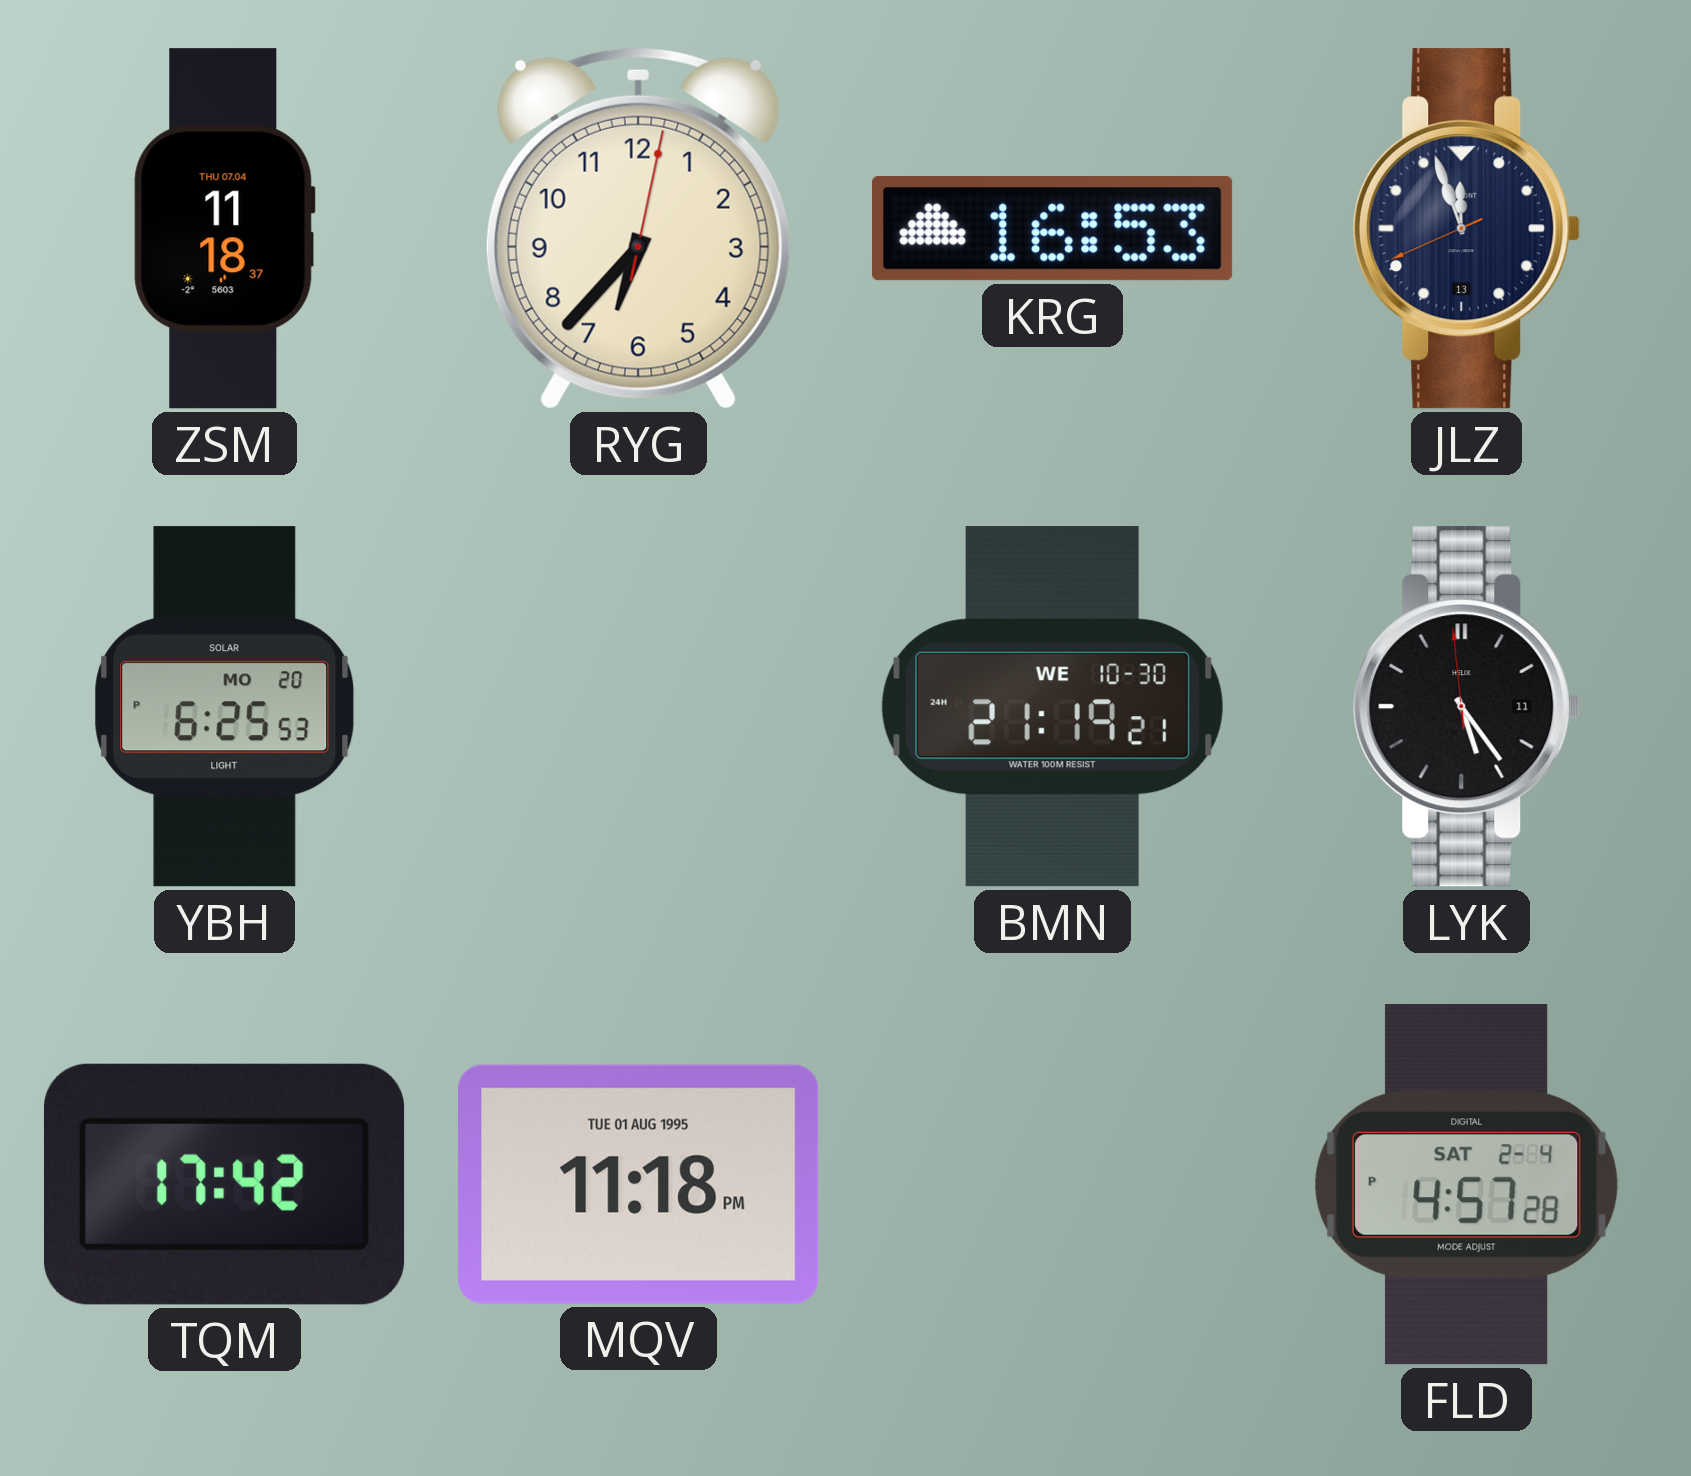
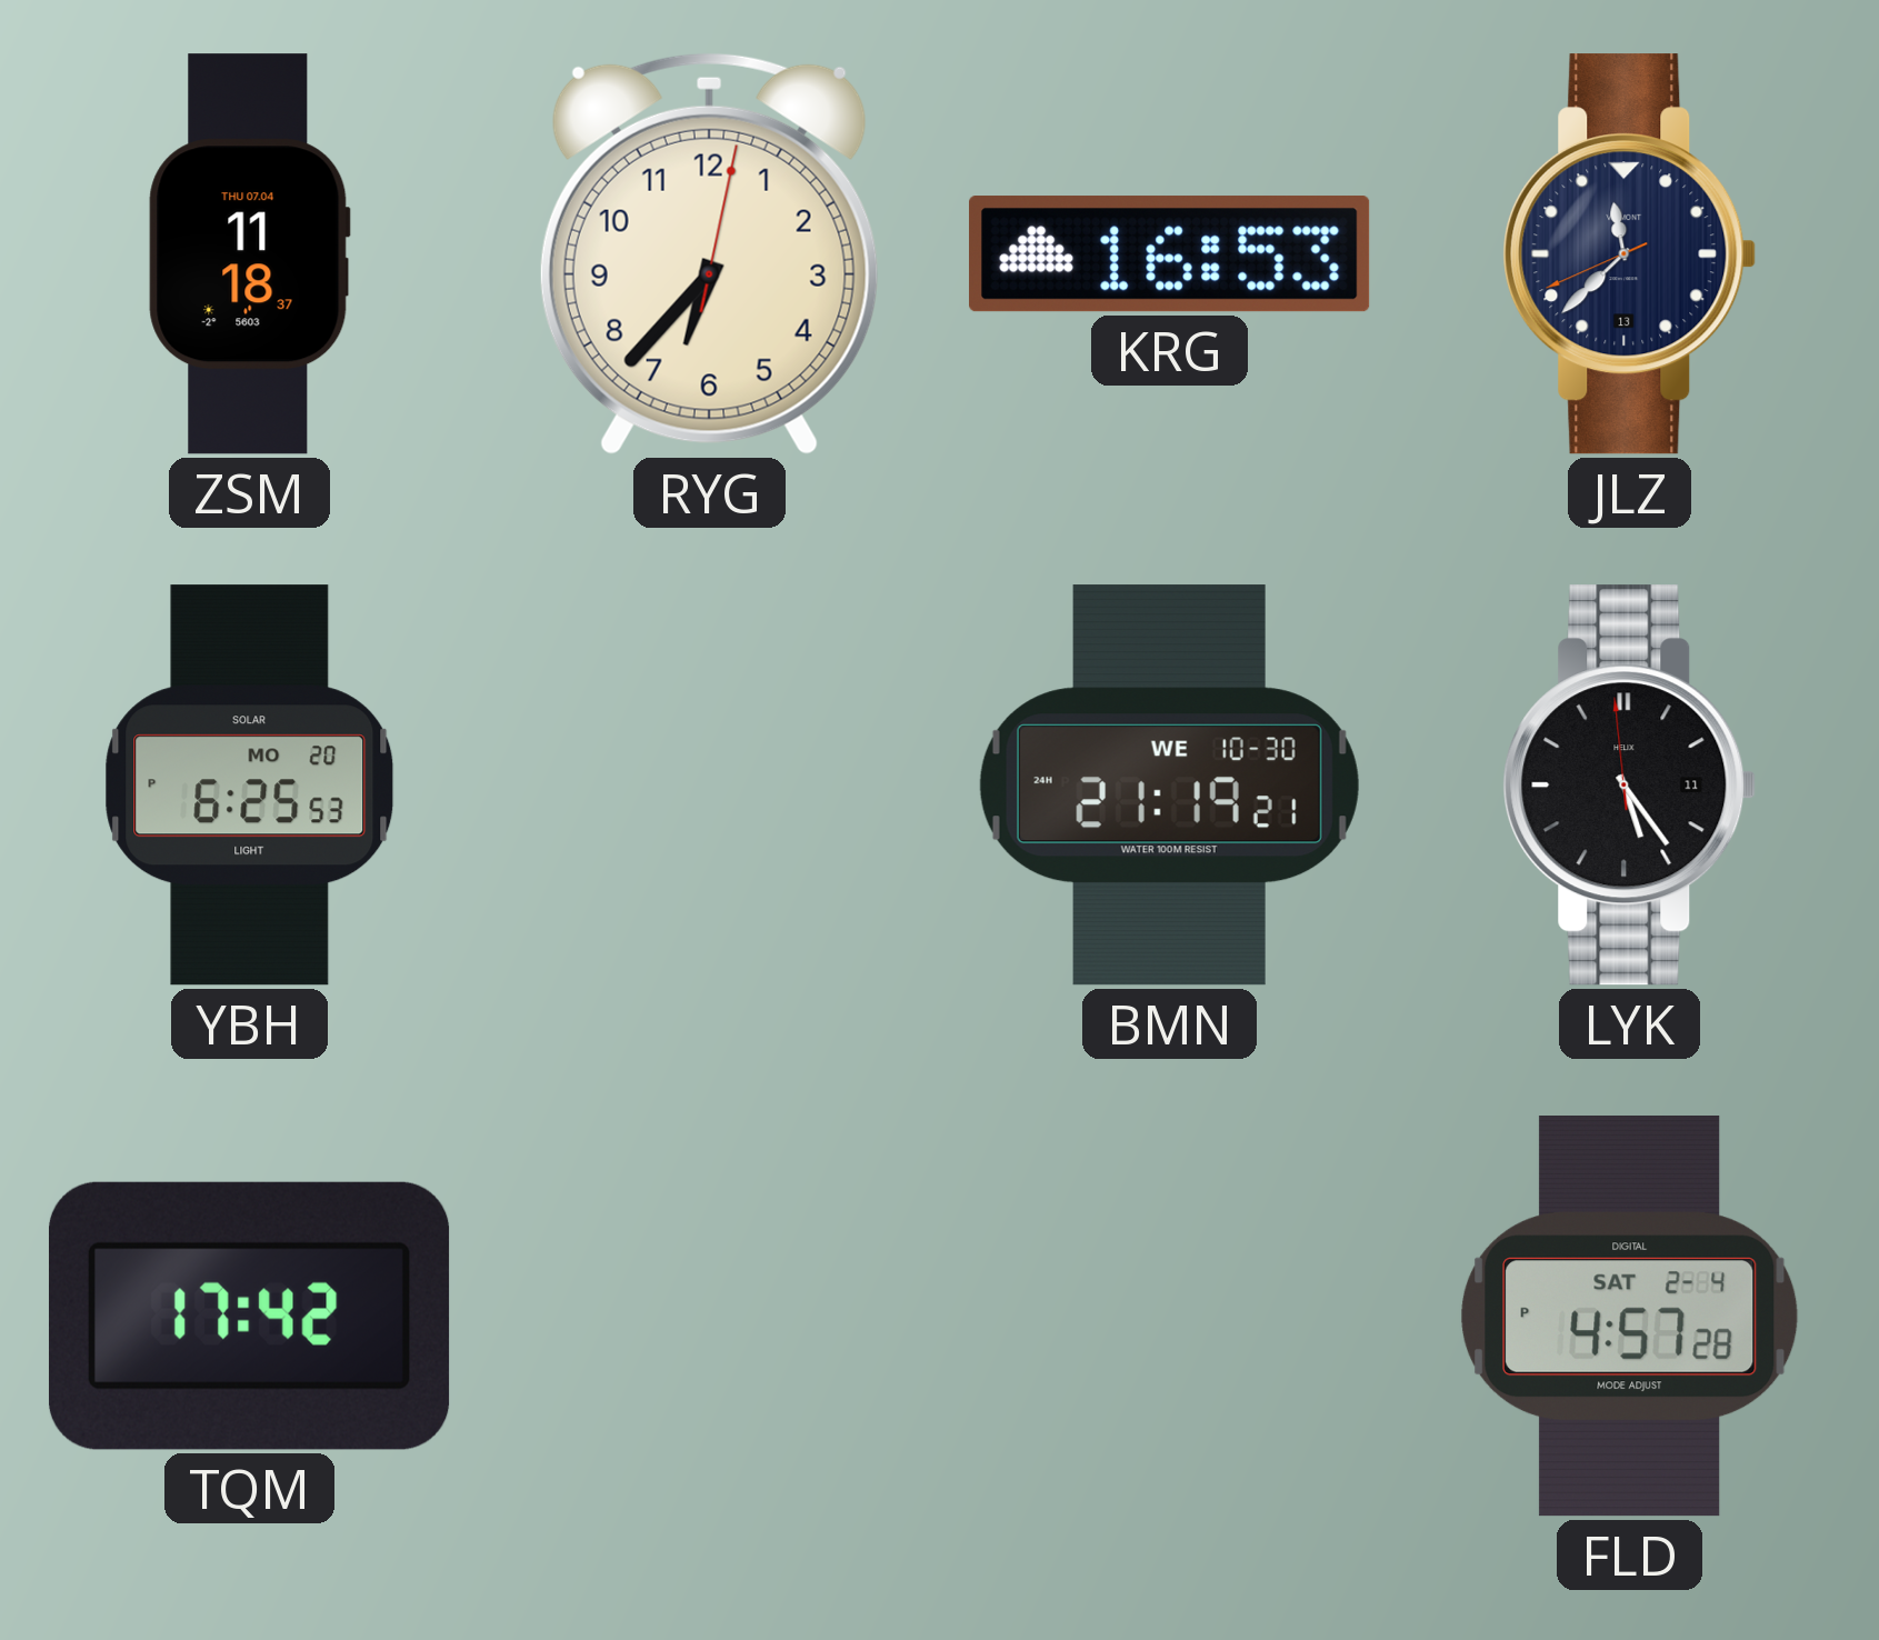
JLZ: 11:56 -> 11:37
MQV: 11:18 -> none
